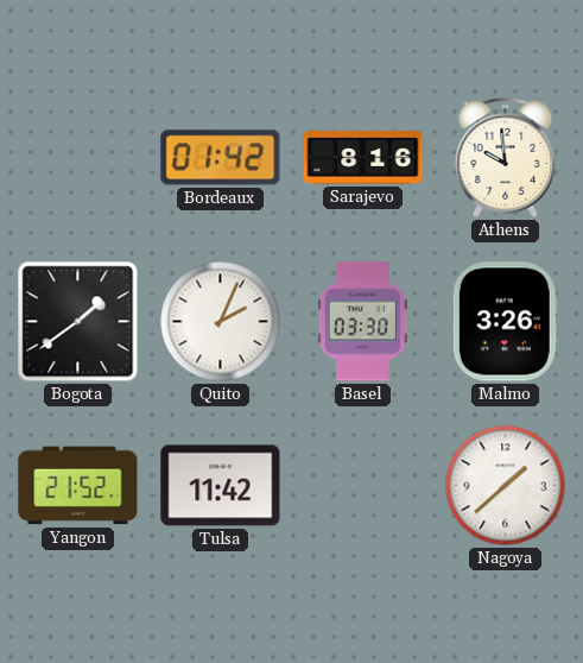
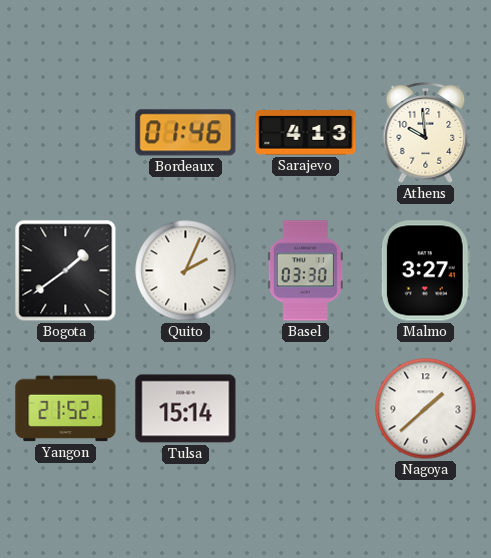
Bordeaux: 01:42 -> 01:46
Sarajevo: 8:16 -> 4:13
Malmo: 3:26 -> 3:27
Tulsa: 11:42 -> 15:14
